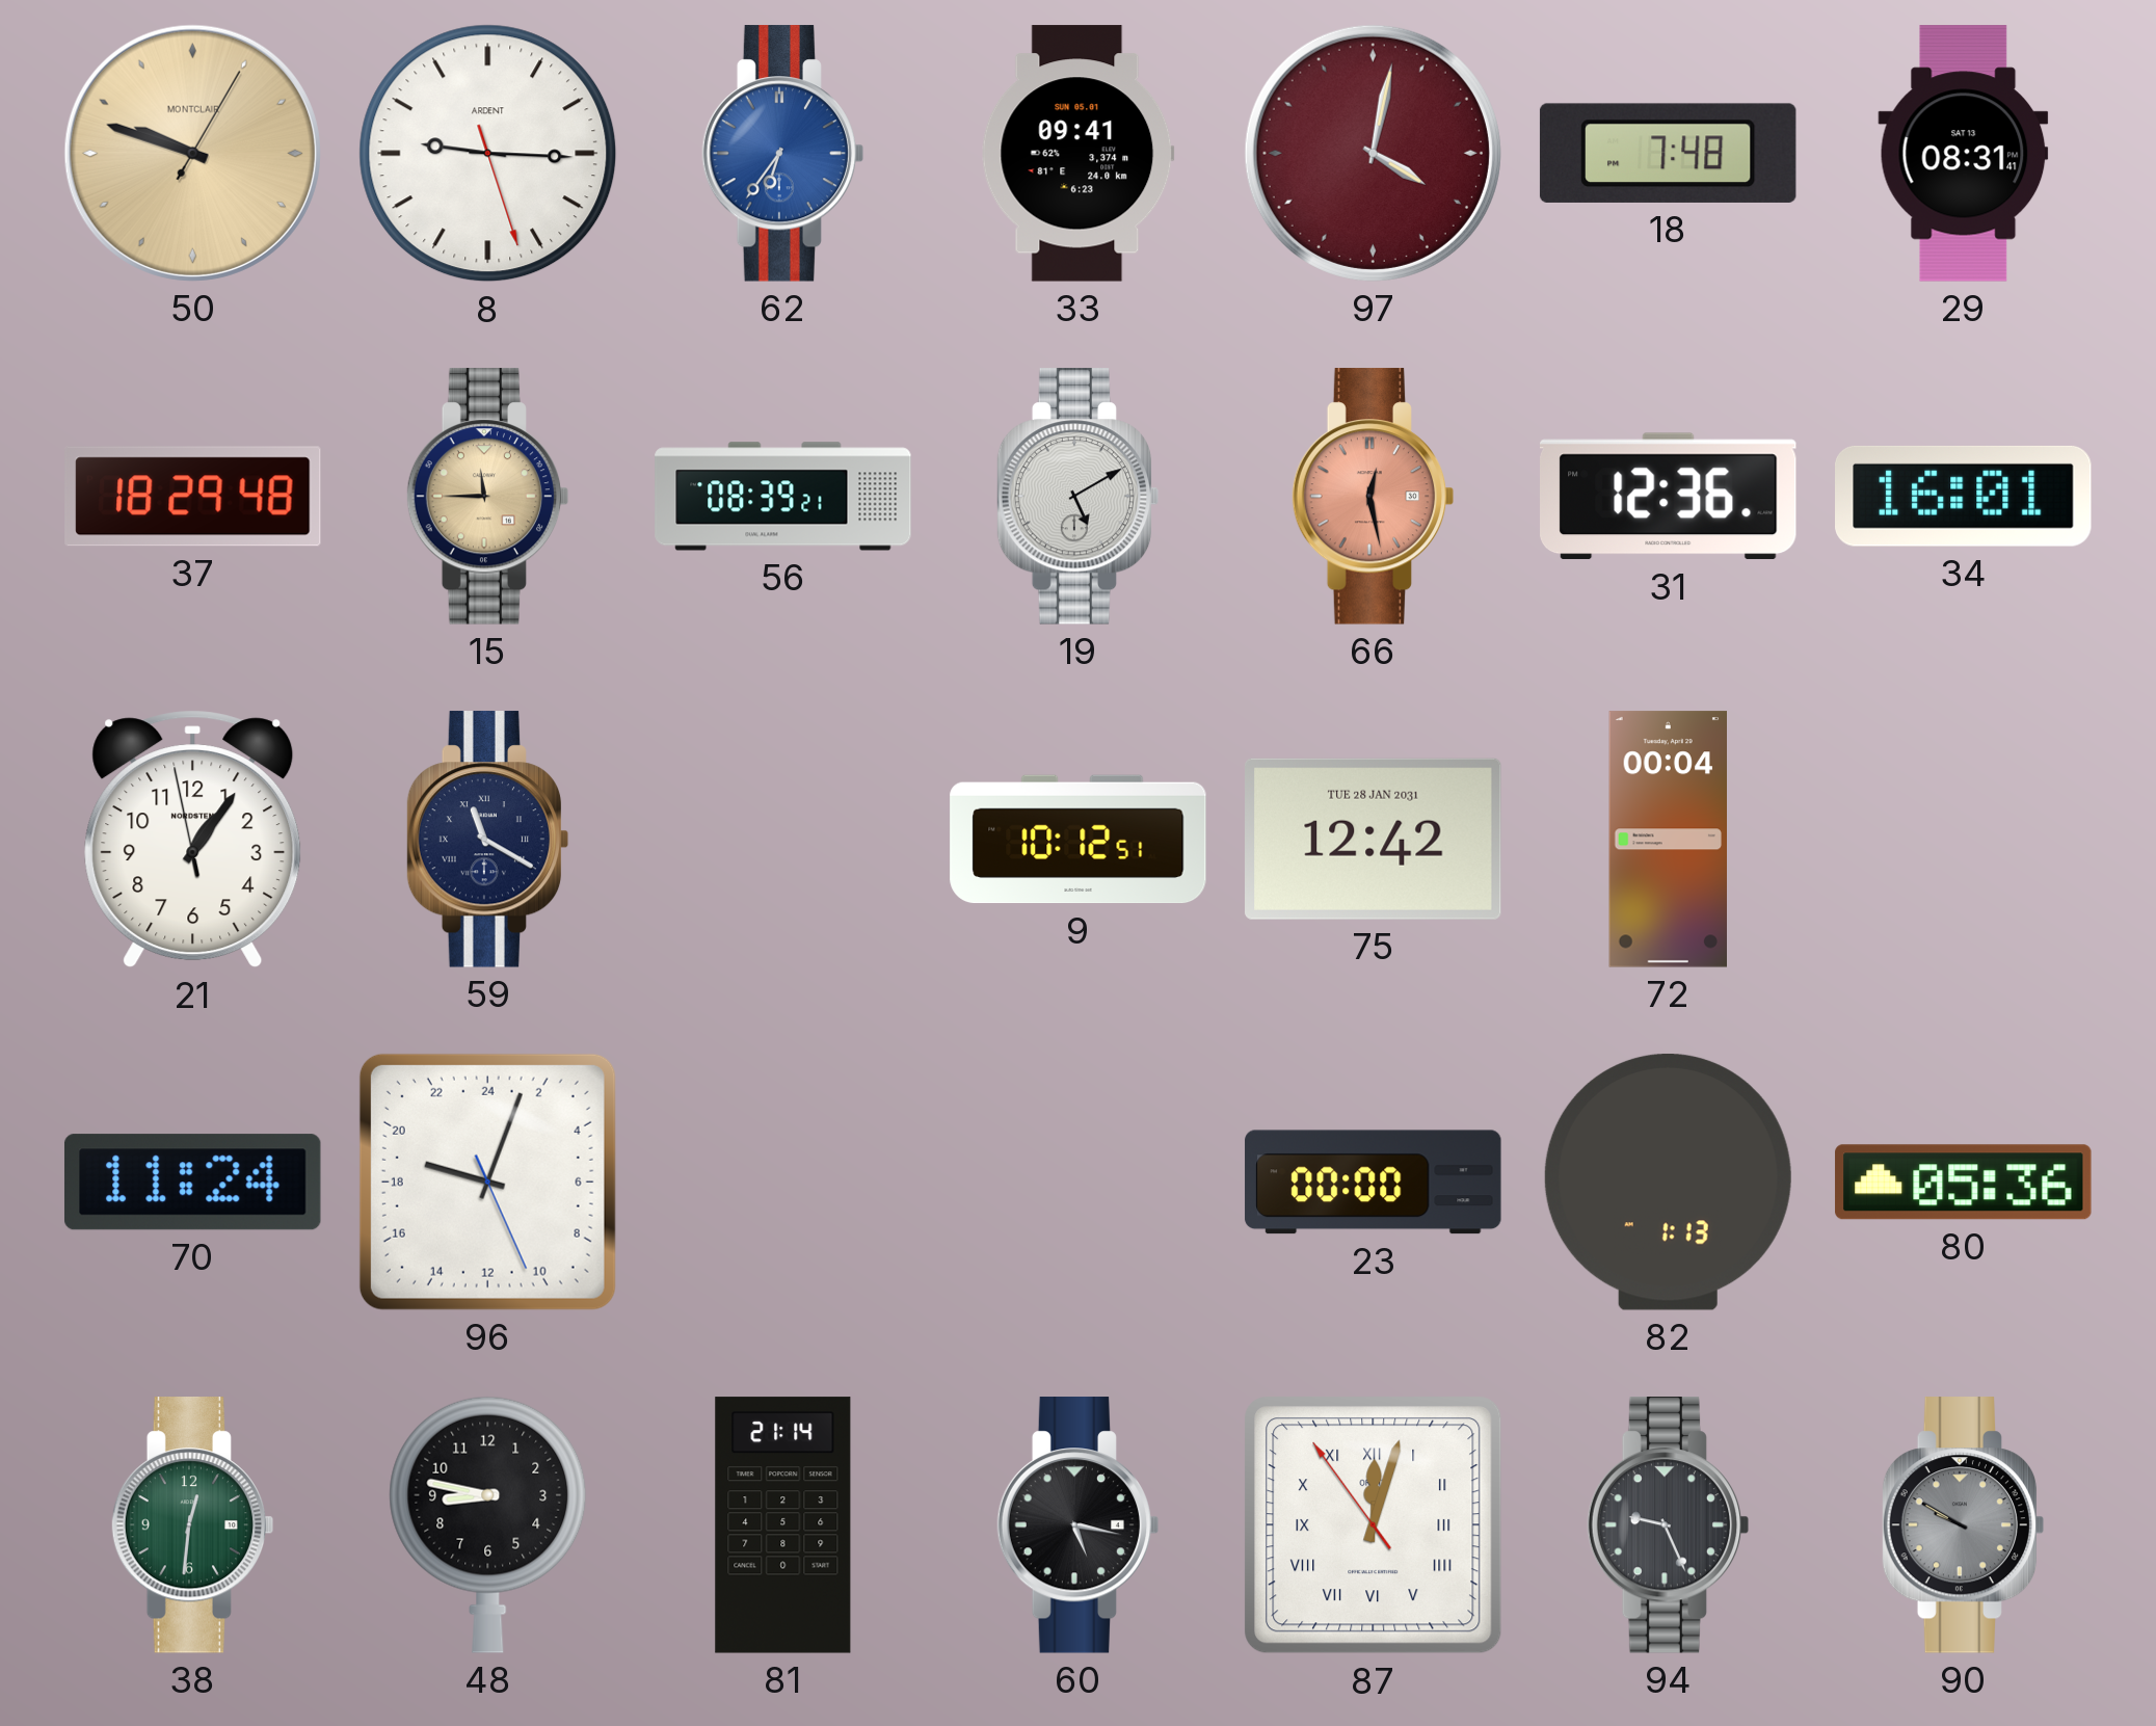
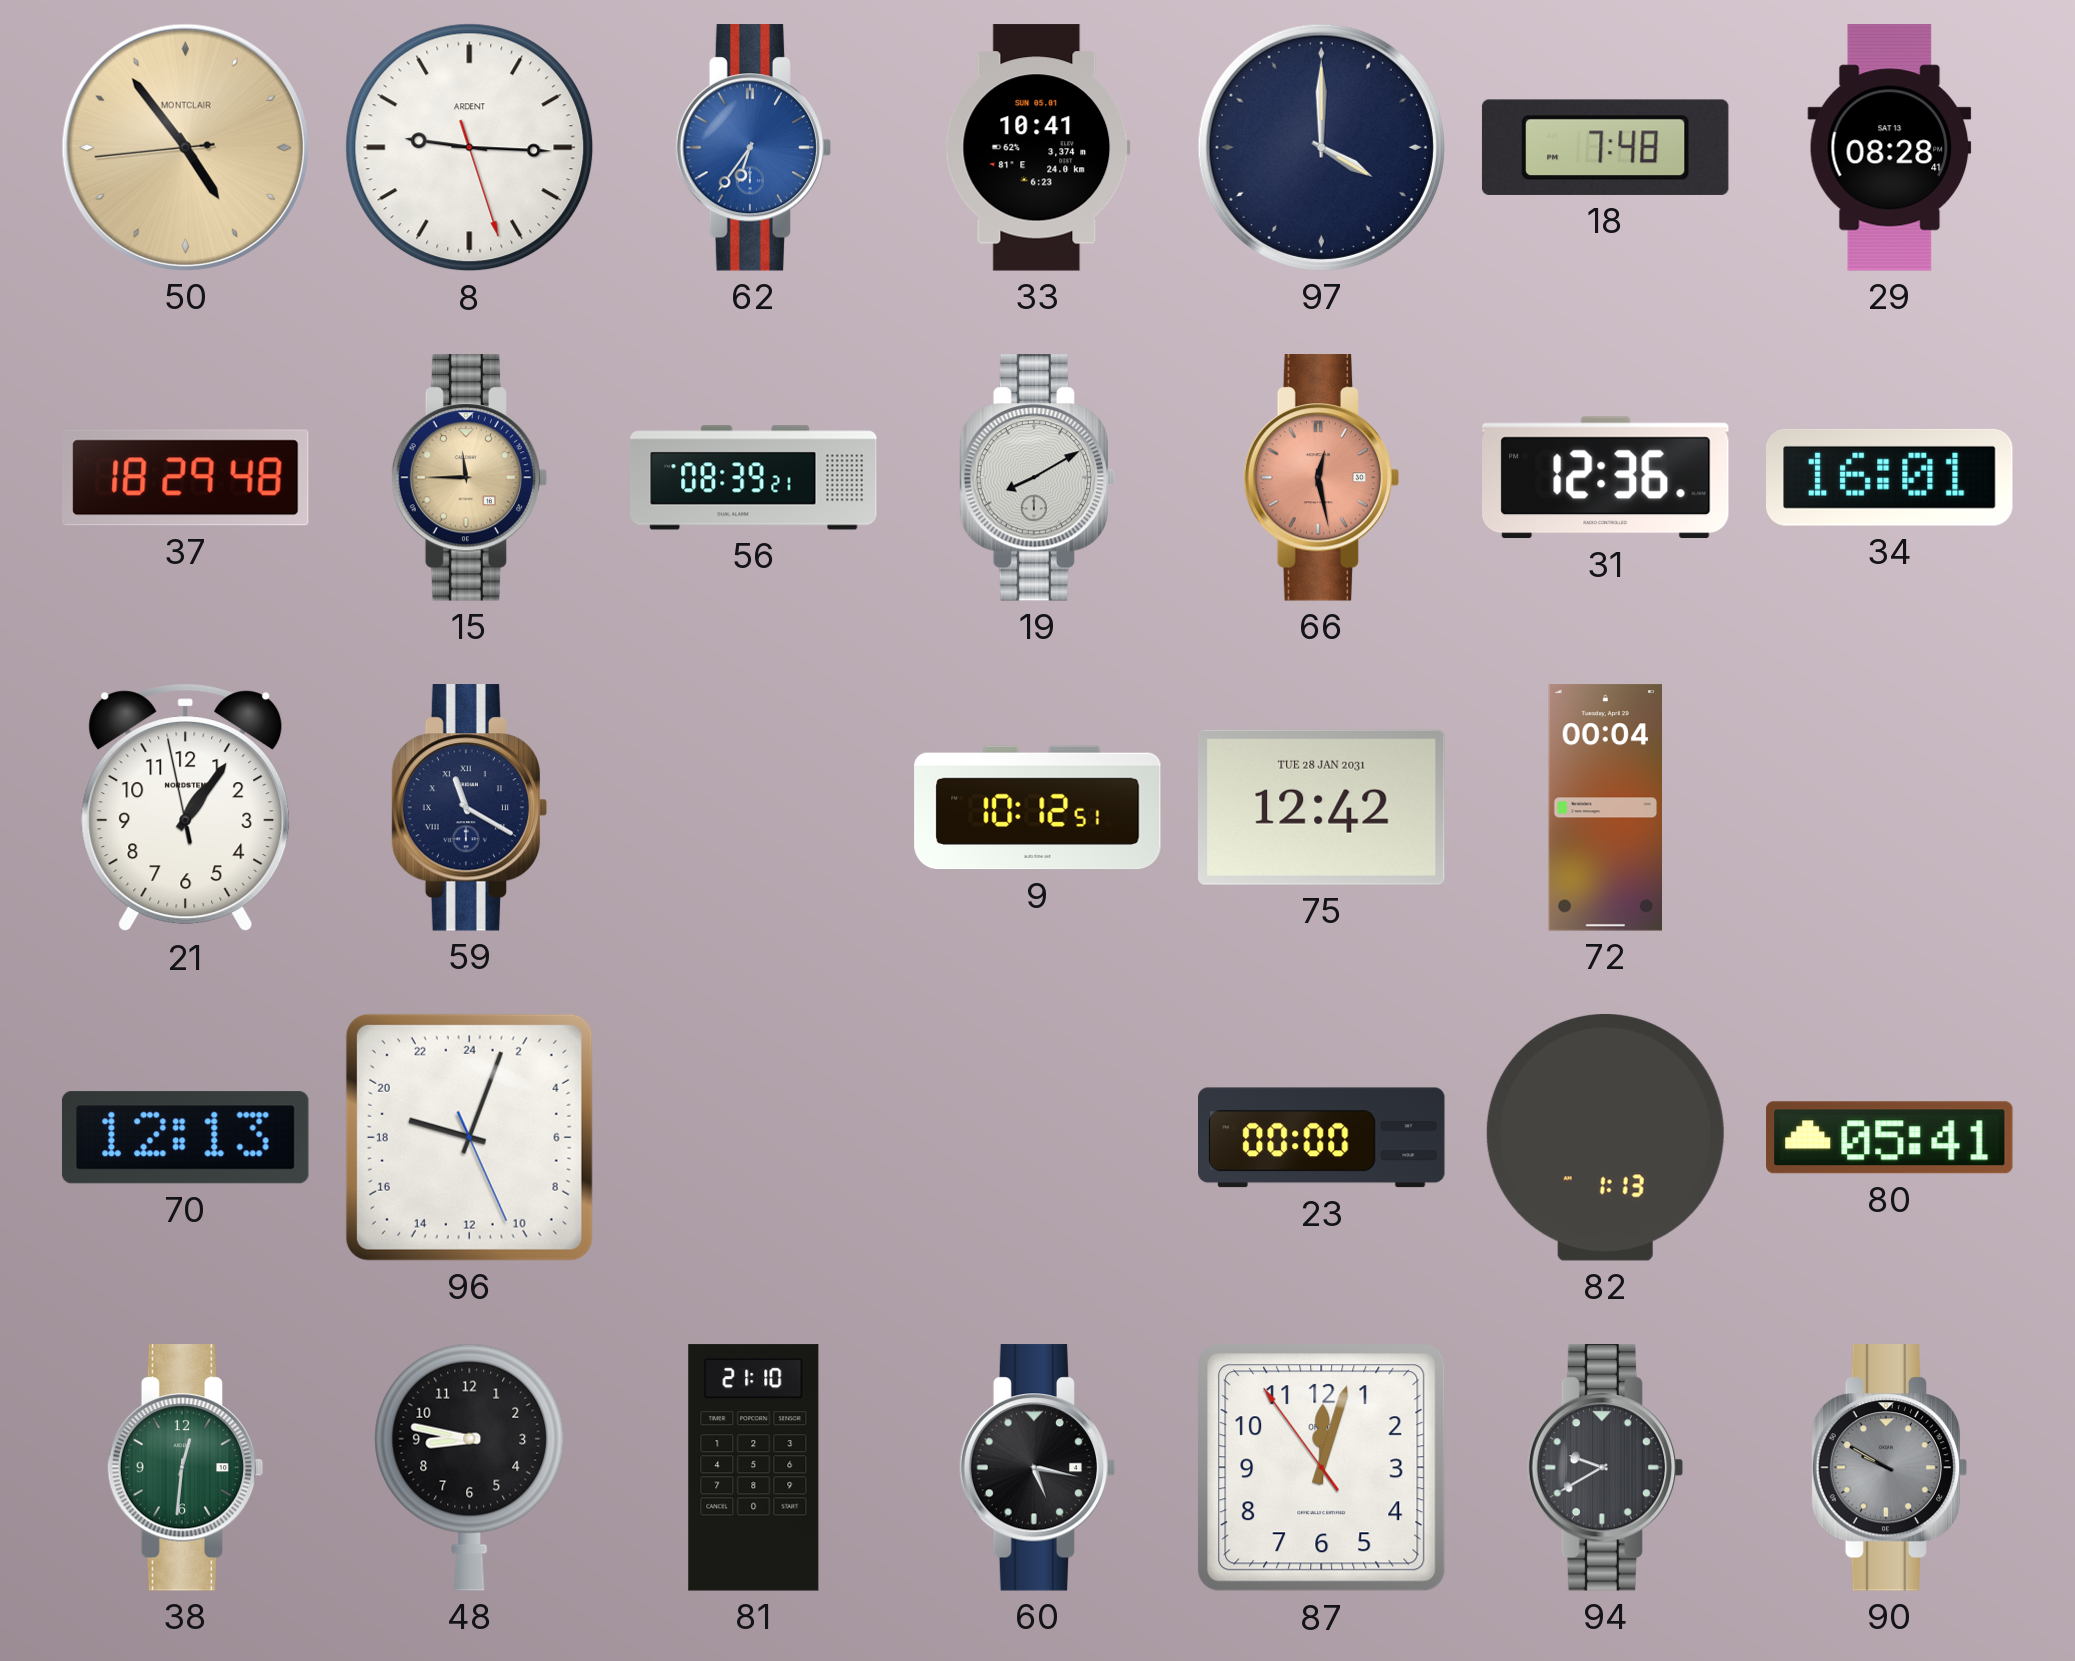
50: 9:48 -> 4:53
33: 09:41 -> 10:41
97: 4:02 -> 4:00
97 dial: burgundy -> navy
29: 08:31 -> 08:28
19: 5:10 -> 8:10
70: 11:24 -> 12:13
80: 05:36 -> 05:41
81: 21:14 -> 21:10
87 numerals: Roman -> Arabic
94: 9:26 -> 9:40
